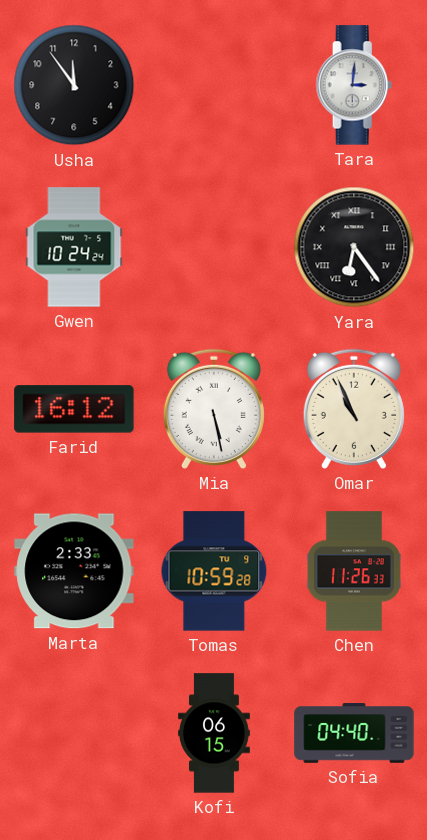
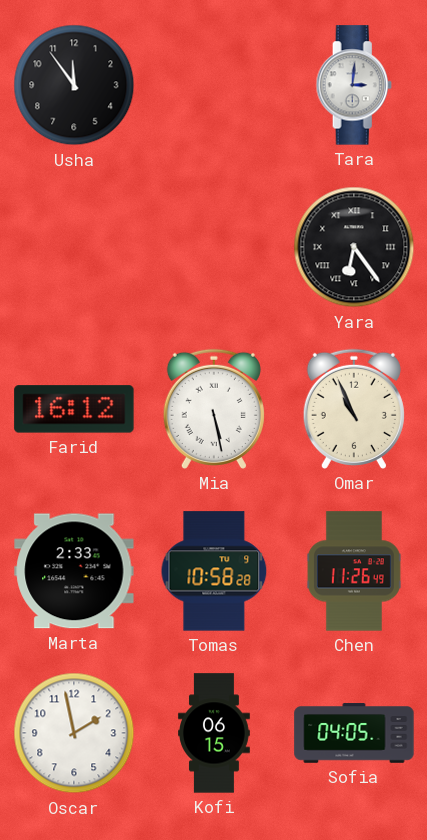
Gwen: 10:24 -> none
Tomas: 10:59 -> 10:58
Chen: 11:26:33 -> 11:26:49
Oscar: none -> 1:58
Sofia: 04:40 -> 04:05
